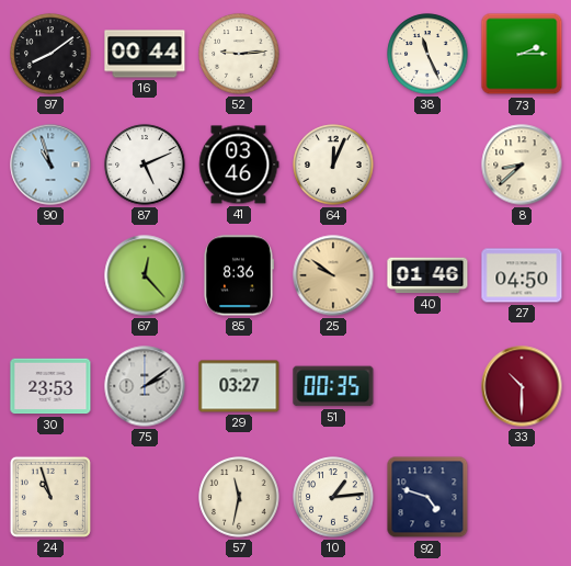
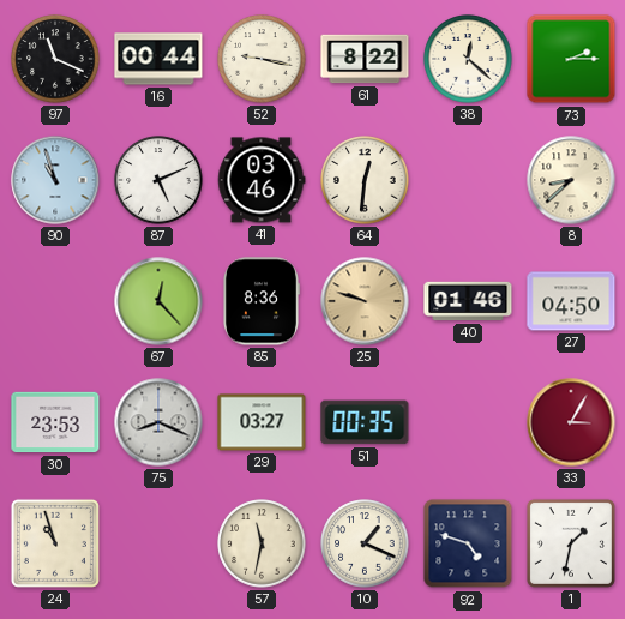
97: 8:09 -> 11:19
52: 9:14 -> 9:17
61: none -> 8:22
38: 11:26 -> 12:22
64: 12:04 -> 12:31
25: 9:51 -> 9:48
75: 2:09 -> 8:19
33: 10:30 -> 3:05
10: 1:14 -> 1:19
1: none -> 1:32
